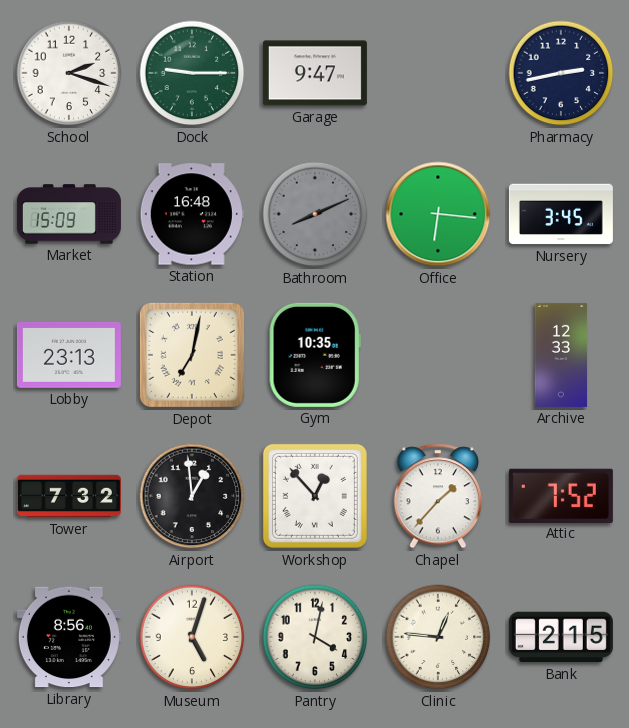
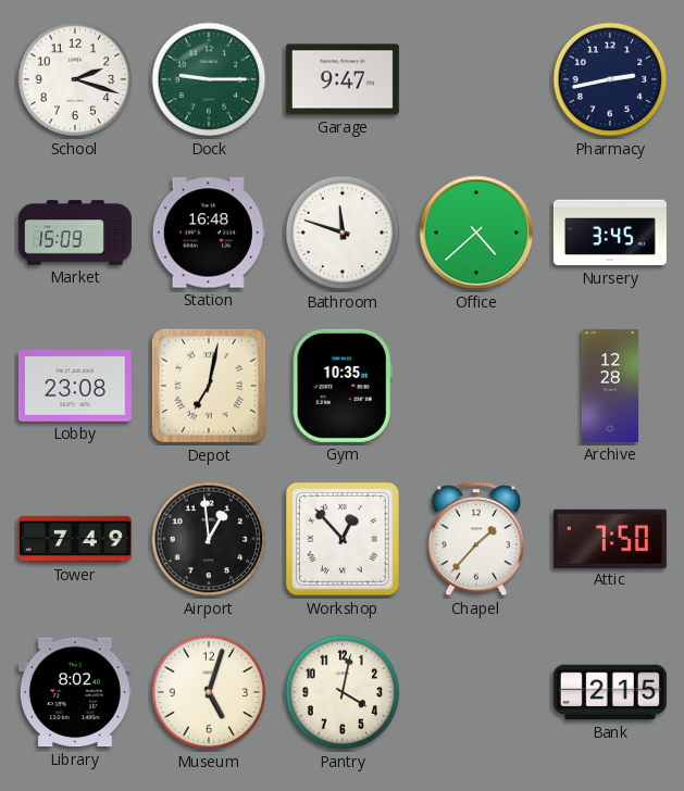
Bathroom: 8:11 -> 11:48
Bathroom dial: grey -> white
Office: 6:16 -> 4:38
Lobby: 23:13 -> 23:08
Archive: 12:33 -> 12:28
Tower: 7:32 -> 7:49
Attic: 7:52 -> 7:50
Library: 8:56 -> 8:02
Clinic: 12:46 -> none
